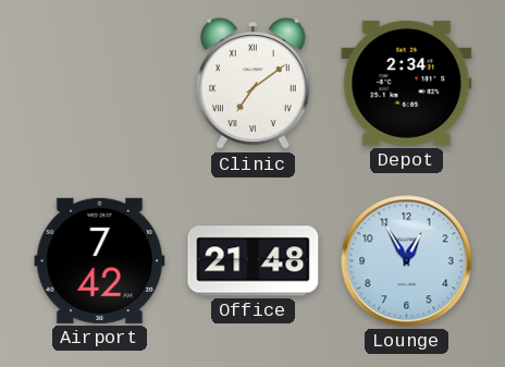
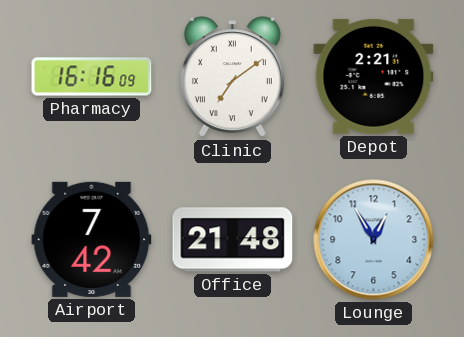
Pharmacy: none -> 16:16
Depot: 2:34 -> 2:21
